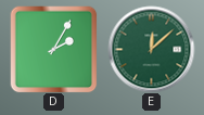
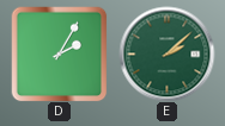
E: 12:08 -> 2:08
